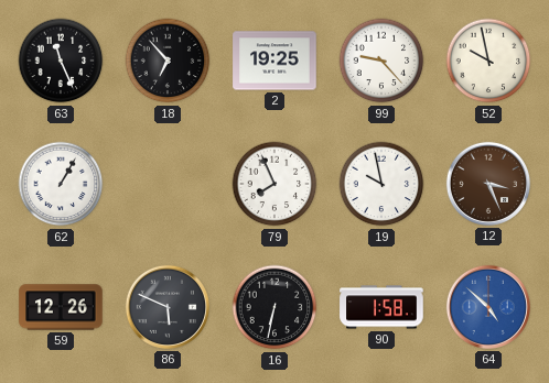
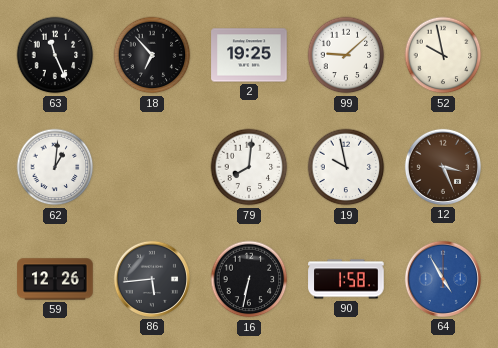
99: 9:23 -> 9:08
62: 1:05 -> 1:01
79: 7:56 -> 8:01
86: 5:49 -> 5:44
64: 4:52 -> 4:55
